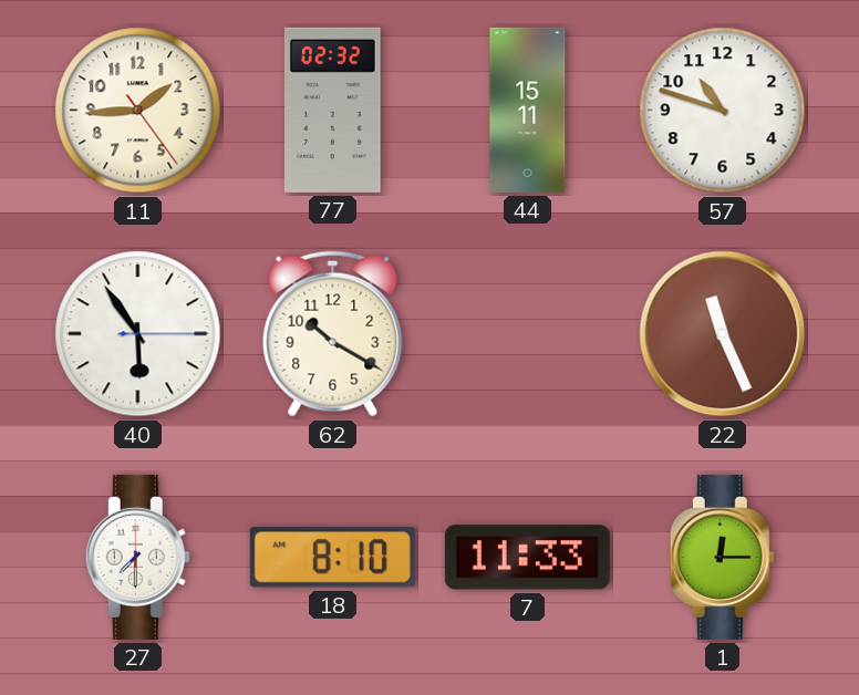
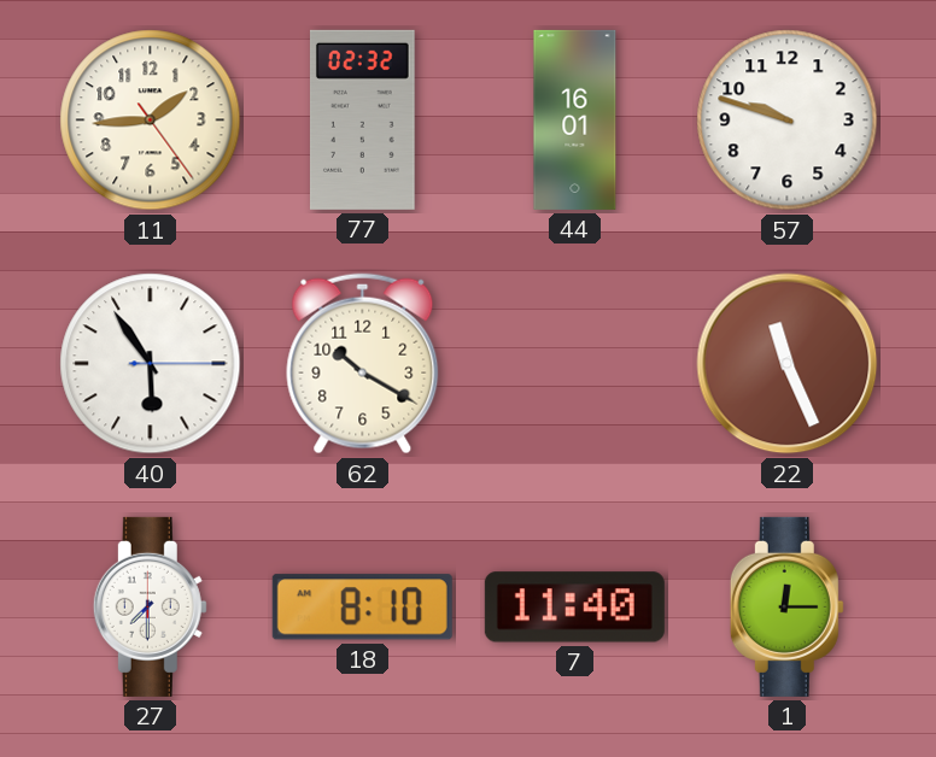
44: 15:11 -> 16:01
57: 10:48 -> 9:48
7: 11:33 -> 11:40
